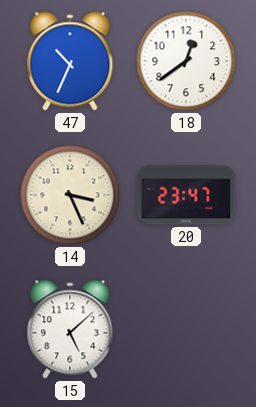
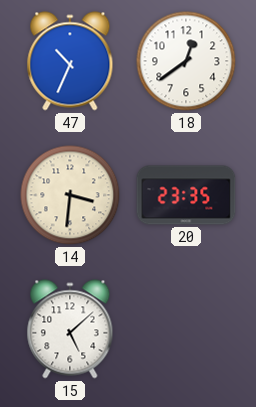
14: 3:26 -> 3:31
20: 23:47 -> 23:35
